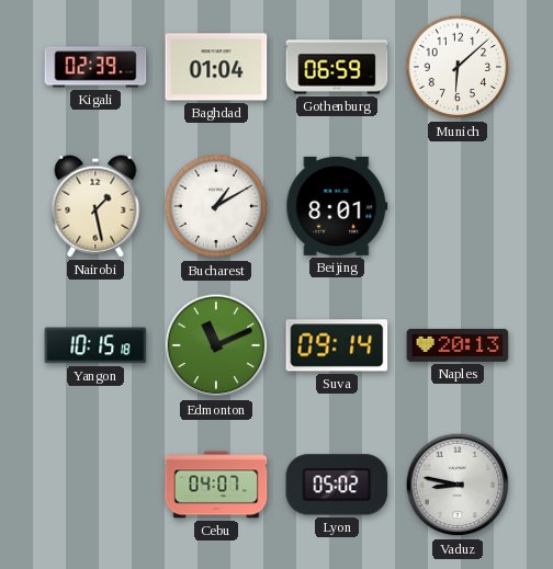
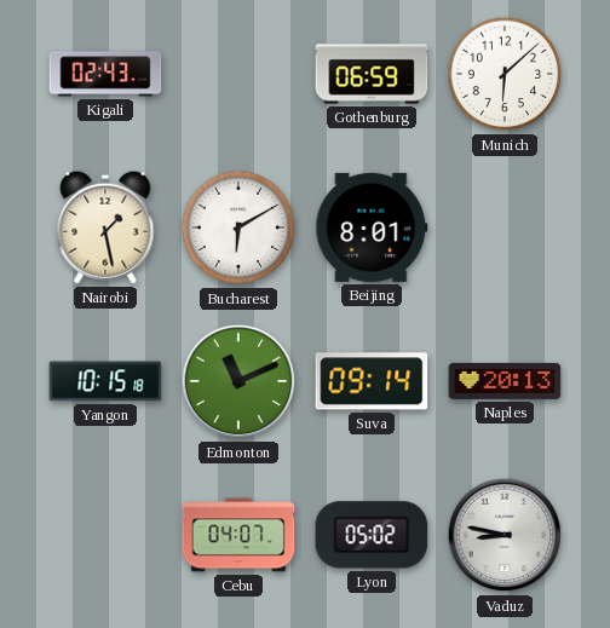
Kigali: 02:39 -> 02:43
Baghdad: 01:04 -> none
Bucharest: 1:10 -> 6:10
